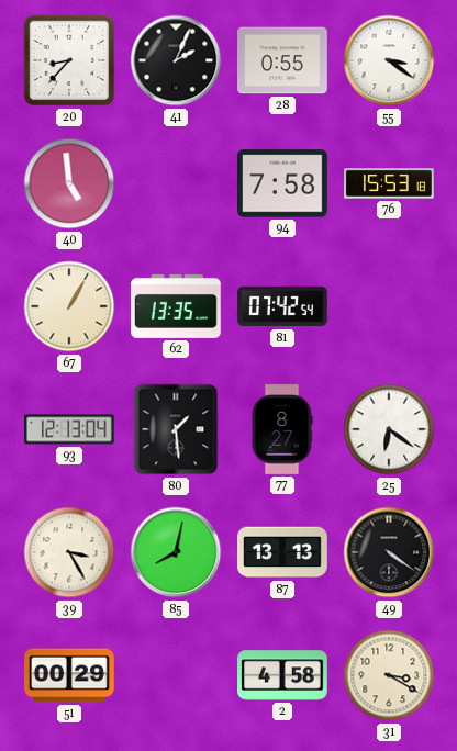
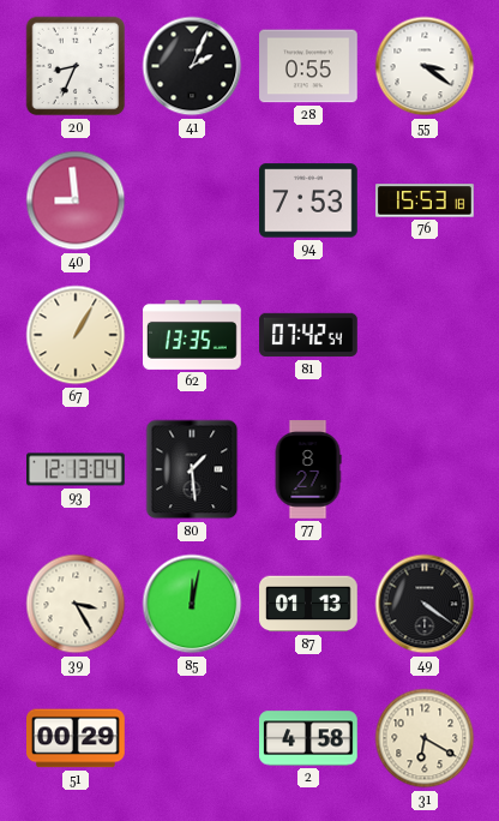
20: 8:37 -> 8:34
40: 4:59 -> 8:59
94: 7:58 -> 7:53
25: 6:21 -> none
85: 8:02 -> 12:02
87: 13:13 -> 01:13
31: 3:20 -> 6:20
